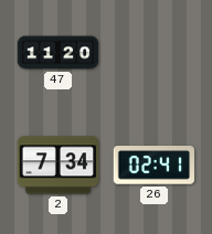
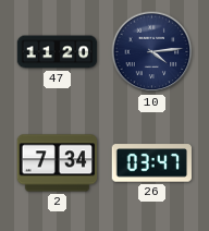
10: none -> 4:14
26: 02:41 -> 03:47
